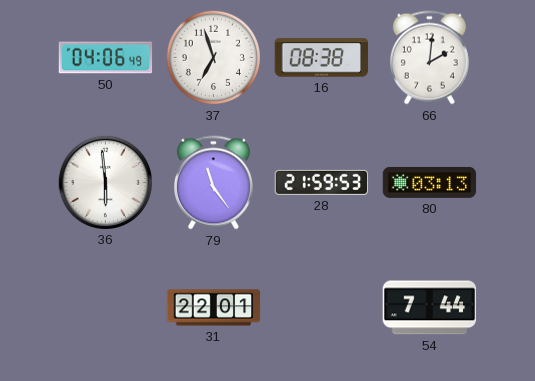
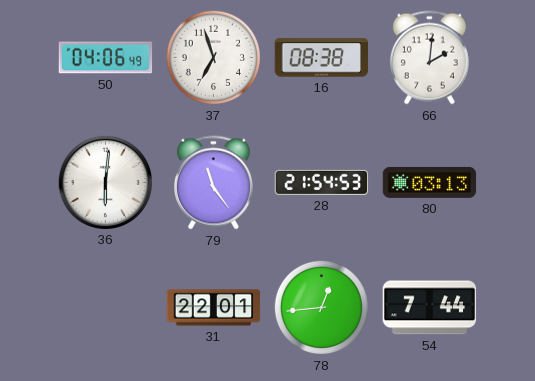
36: 5:59 -> 6:01
28: 21:59 -> 21:54
78: none -> 12:44
